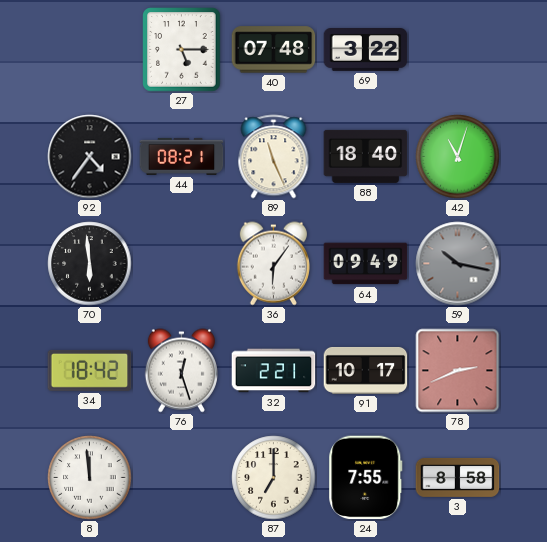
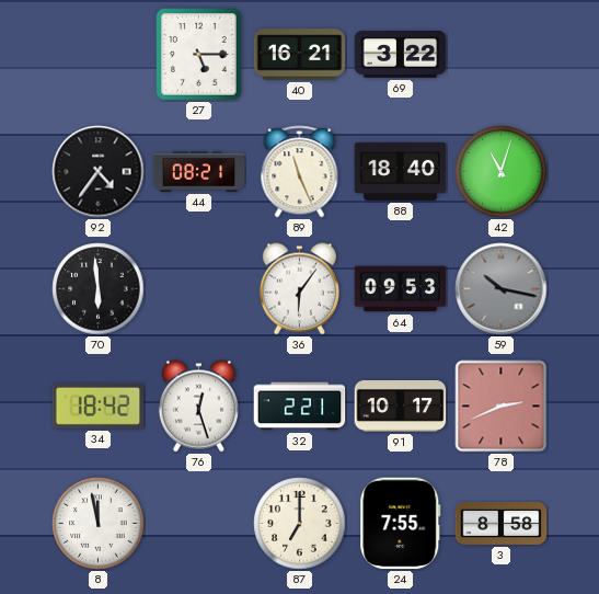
40: 07:48 -> 16:21
64: 09:49 -> 09:53
8: 11:59 -> 11:58
